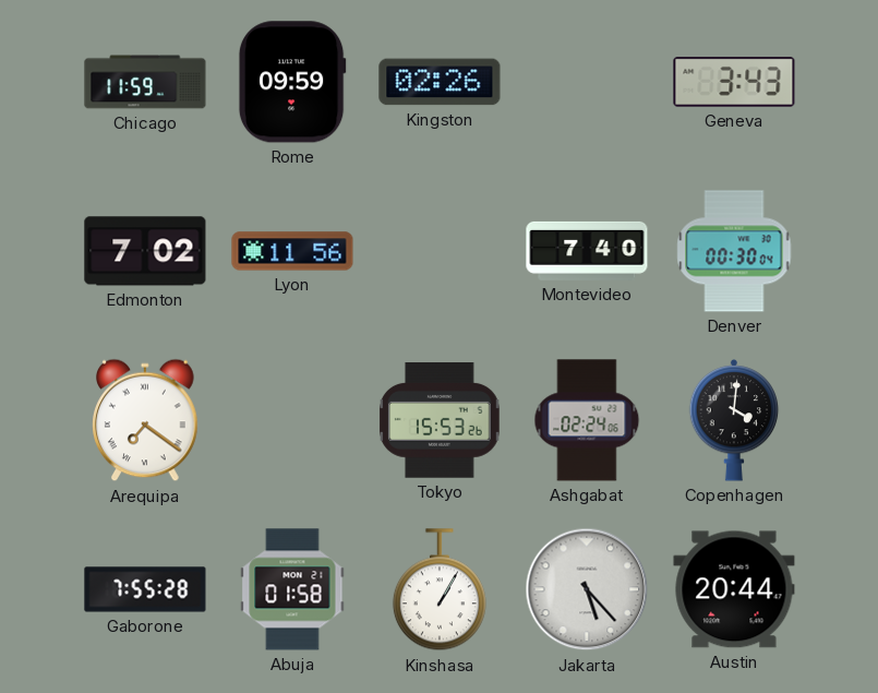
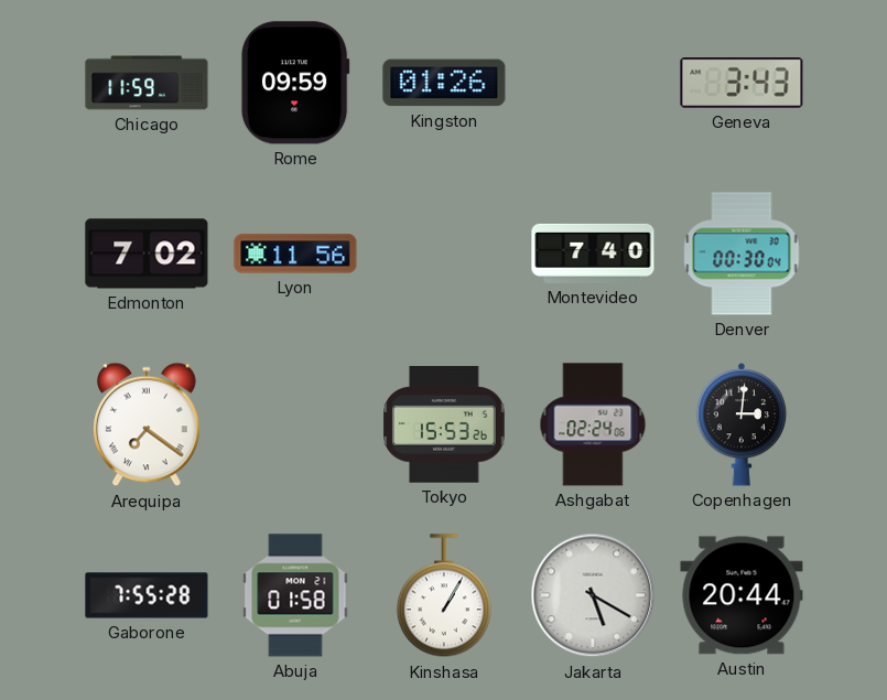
Kingston: 02:26 -> 01:26
Copenhagen: 4:01 -> 3:01
Jakarta: 5:23 -> 5:20
